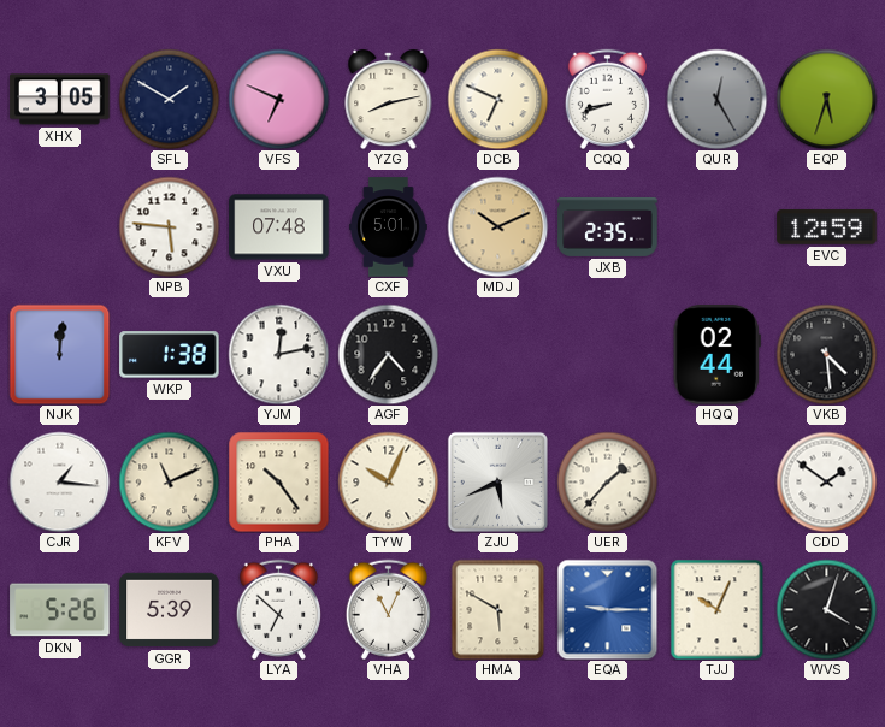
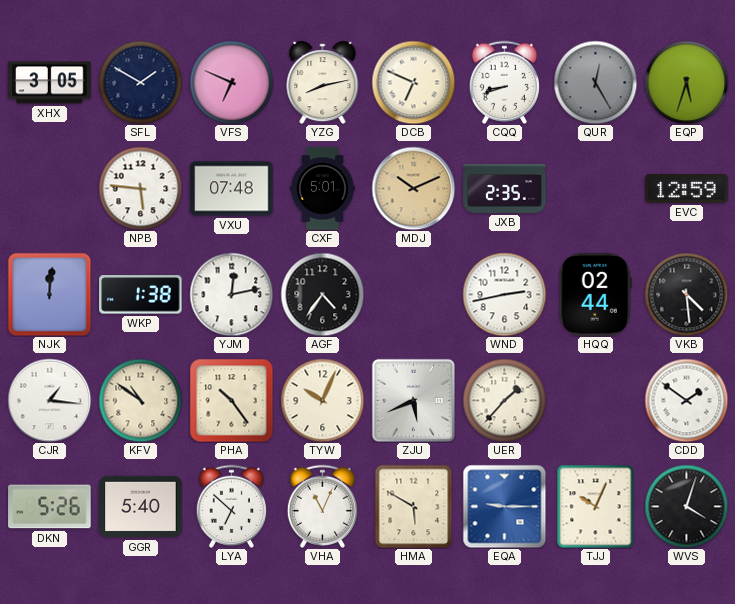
WND: none -> 2:43
KFV: 11:11 -> 10:51
GGR: 5:39 -> 5:40
